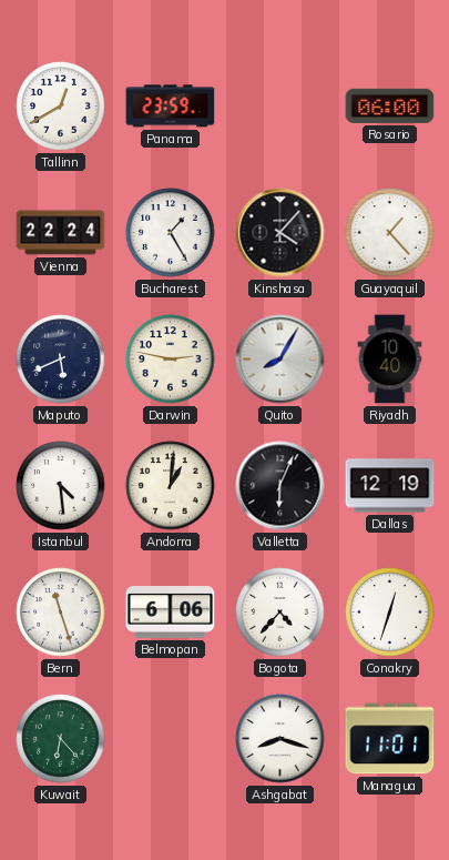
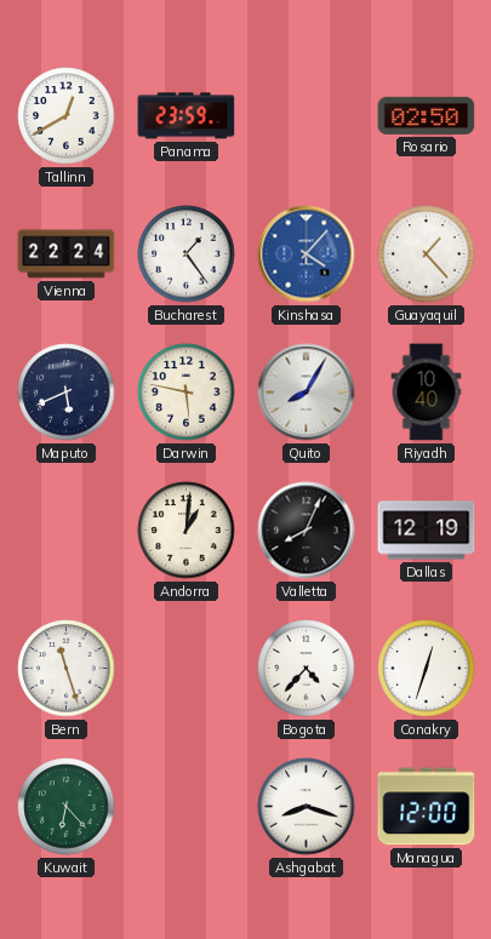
Rosario: 06:00 -> 02:50
Bucharest: 1:25 -> 1:24
Kinshasa dial: black -> blue
Darwin: 2:47 -> 5:47
Istanbul: 4:29 -> none
Valletta: 6:04 -> 8:04
Belmopan: 6:06 -> none
Managua: 11:01 -> 12:00
